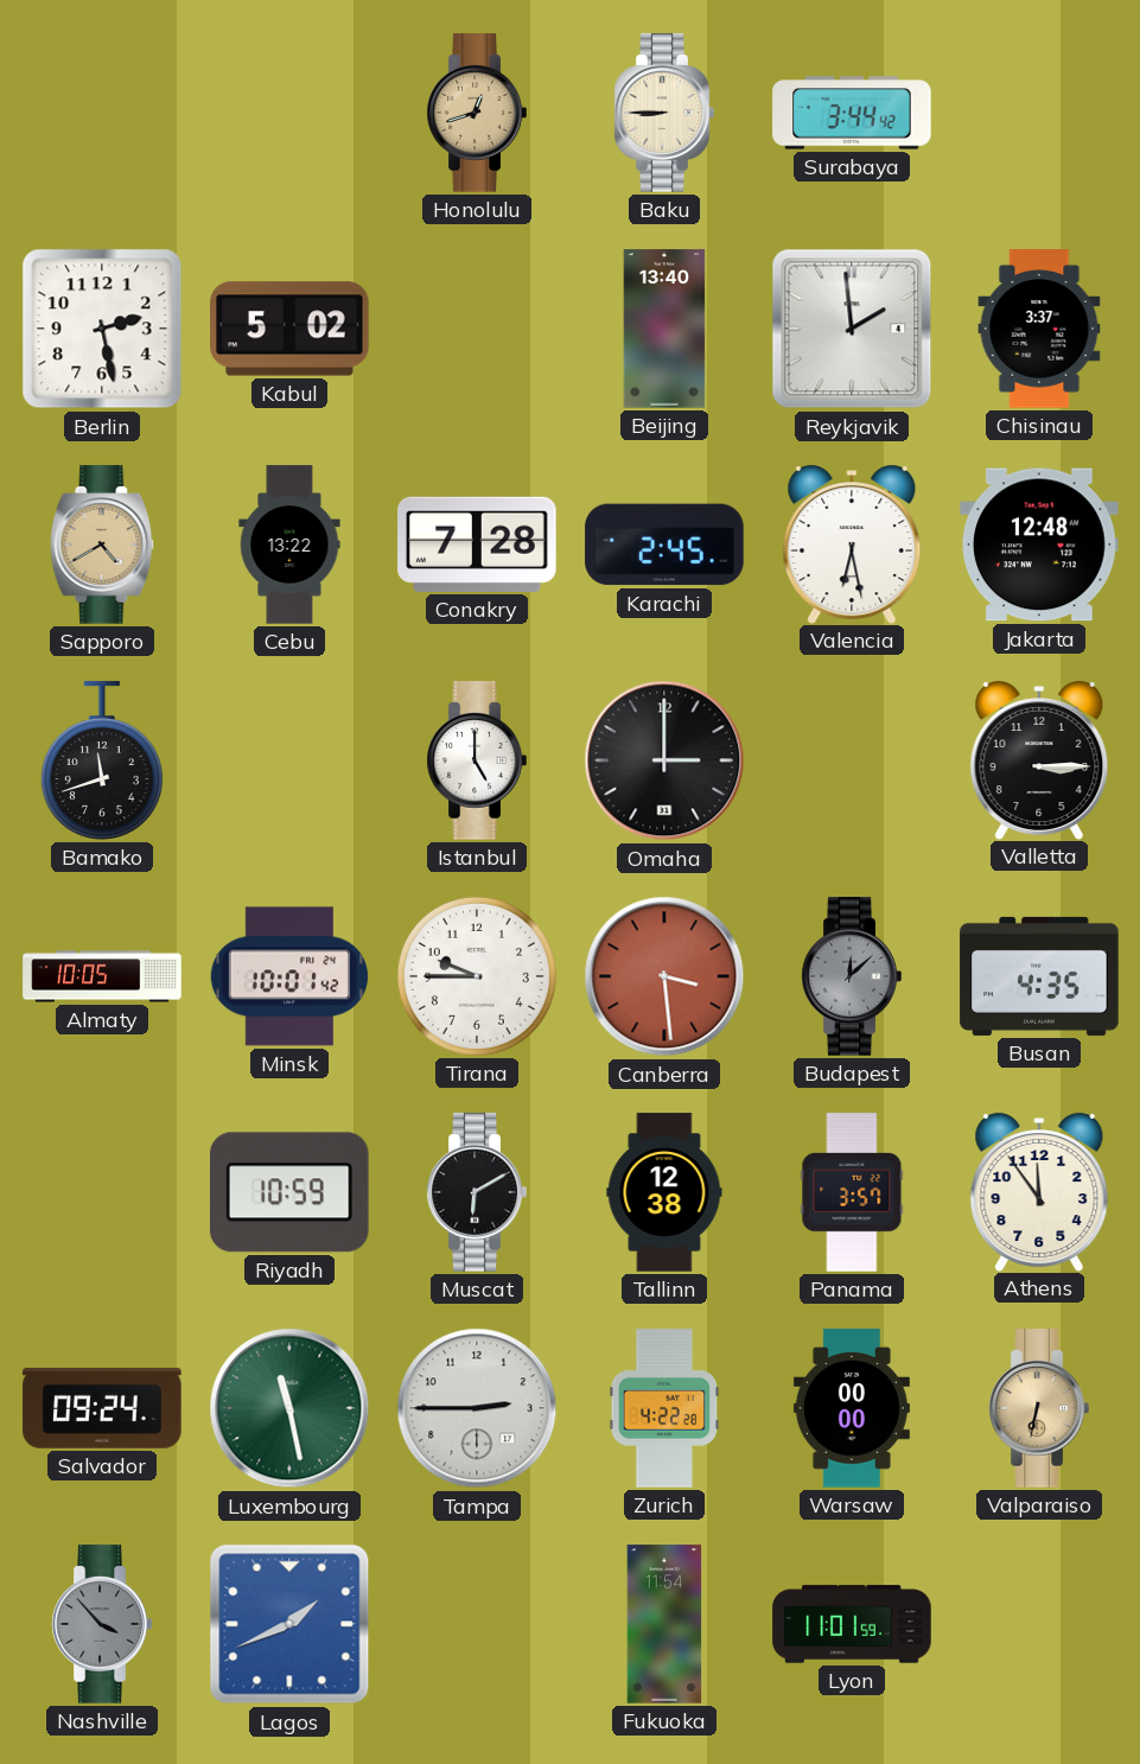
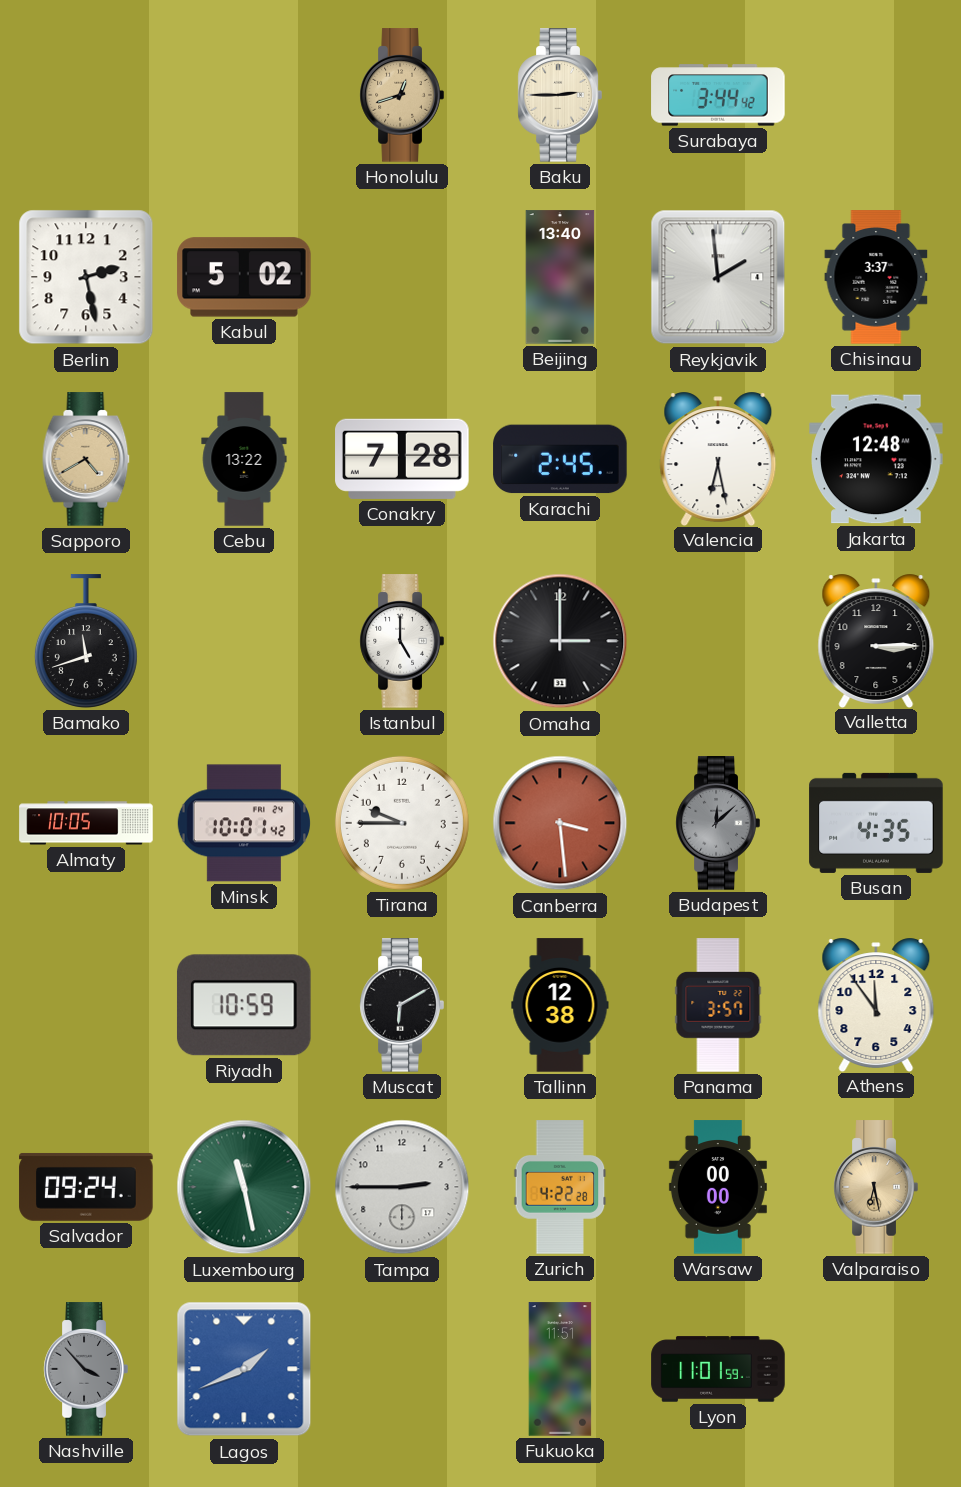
Baku: 8:45 -> 2:45
Valparaiso: 6:32 -> 6:28
Fukuoka: 11:54 -> 11:51
